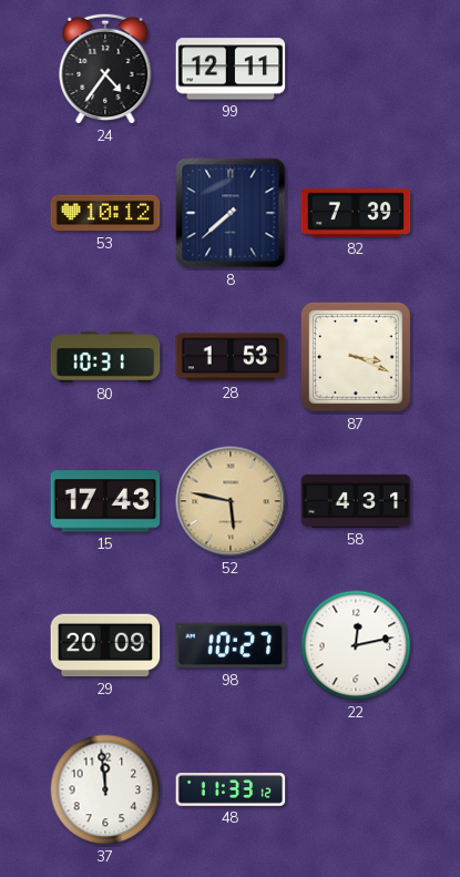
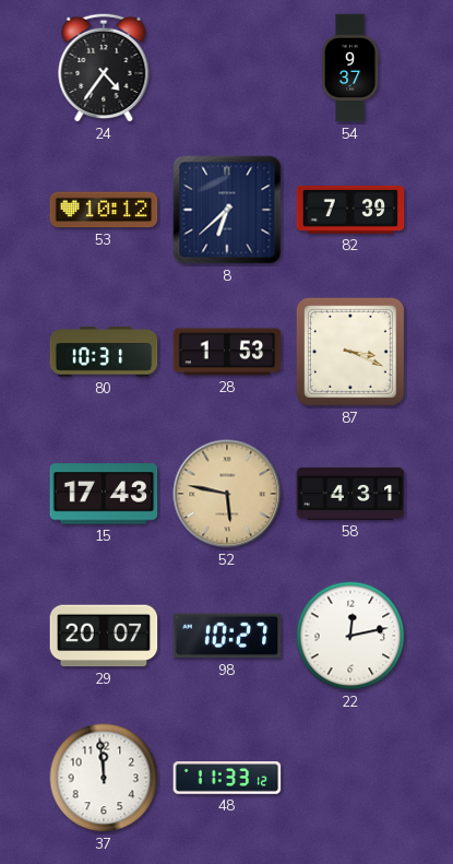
99: 12:11 -> none
54: none -> 9:37
8: 7:38 -> 6:38
29: 20:09 -> 20:07
